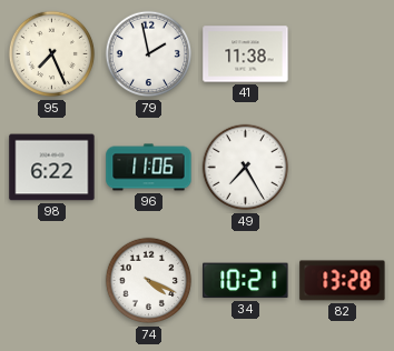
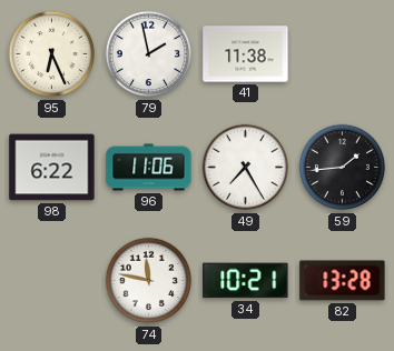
95: 7:26 -> 6:26
59: none -> 1:44
74: 4:19 -> 11:47
